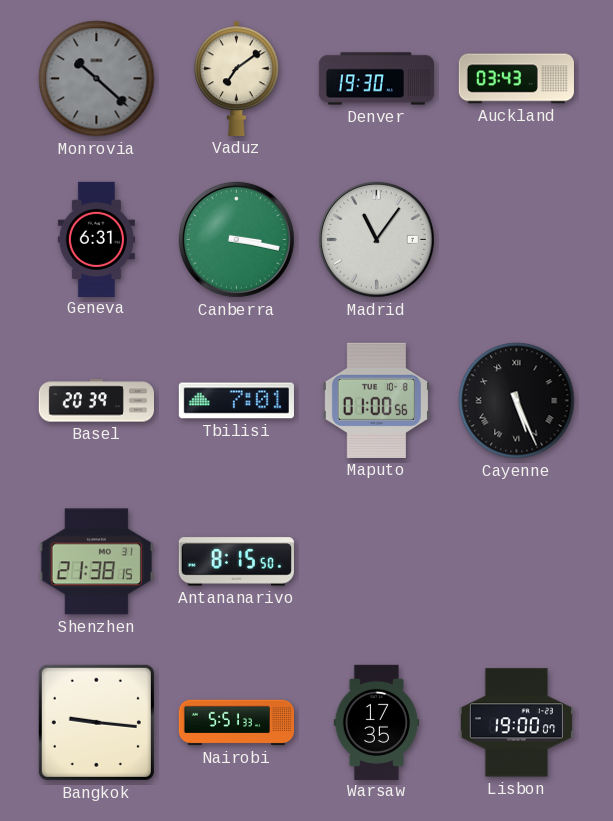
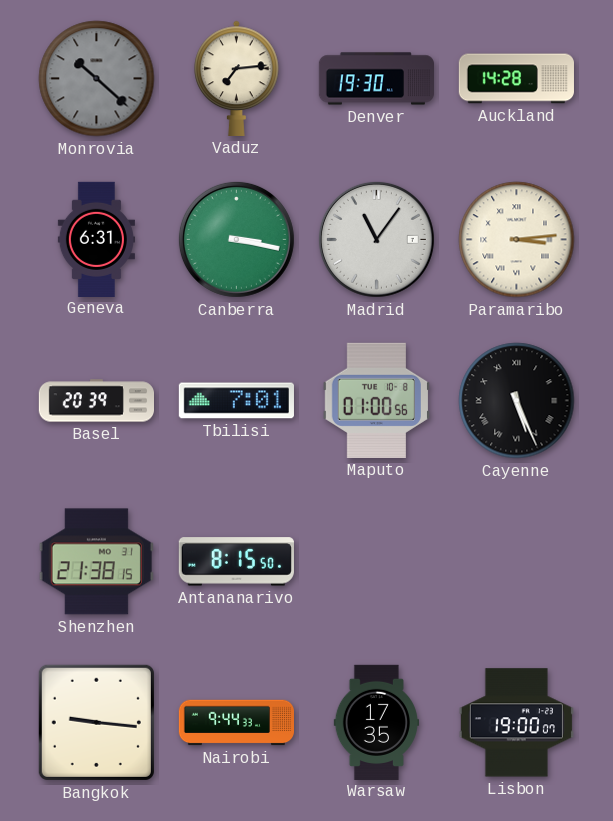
Vaduz: 7:09 -> 7:14
Auckland: 03:43 -> 14:28
Paramaribo: none -> 3:14
Nairobi: 5:51 -> 9:44
